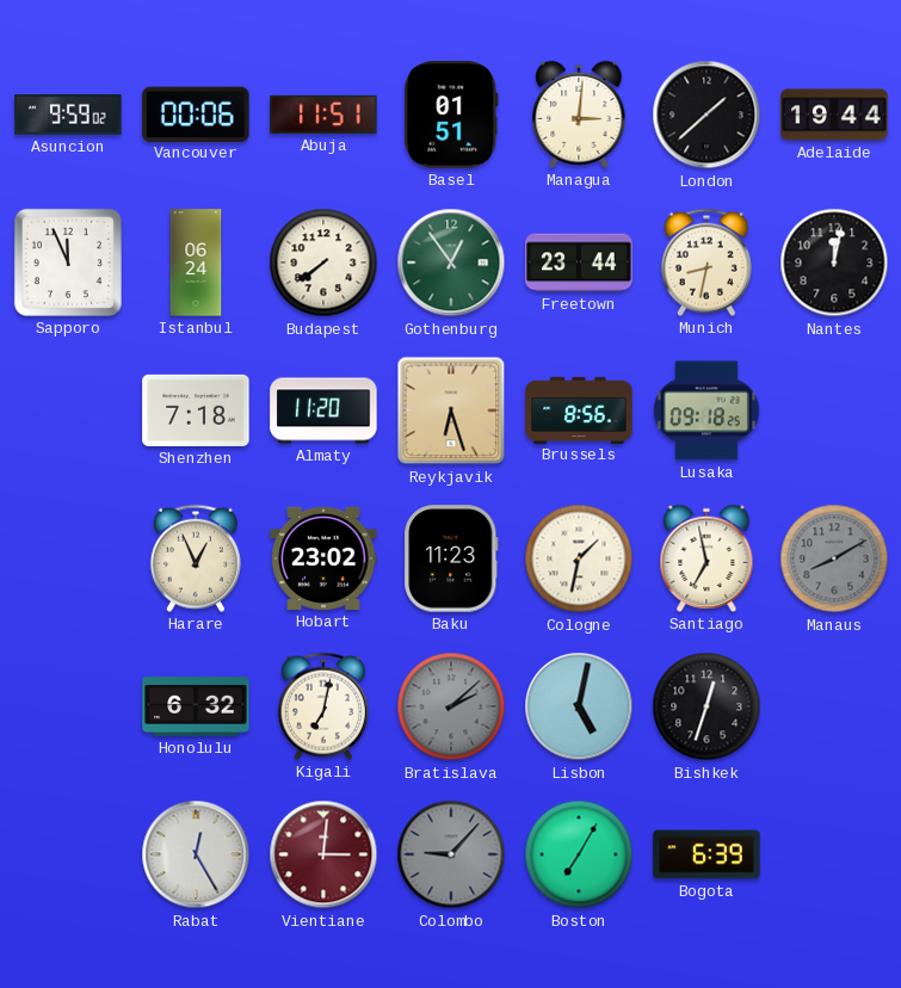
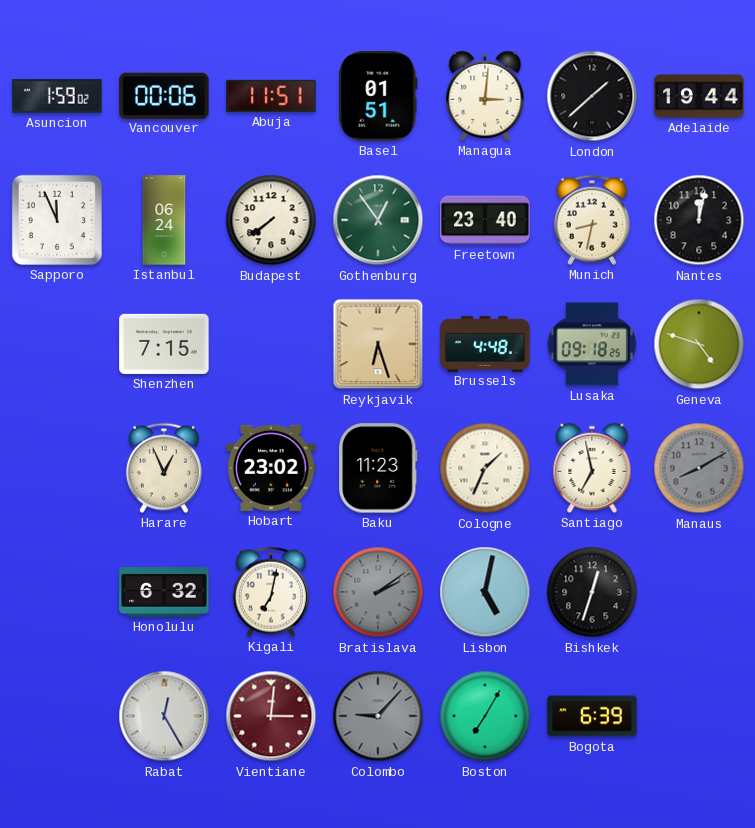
Asuncion: 9:59 -> 1:59
Freetown: 23:44 -> 23:40
Shenzhen: 7:18 -> 7:15
Almaty: 11:20 -> none
Brussels: 8:56 -> 4:48
Geneva: none -> 4:48
Cologne: 1:32 -> 1:34
Bratislava: 2:08 -> 2:09
